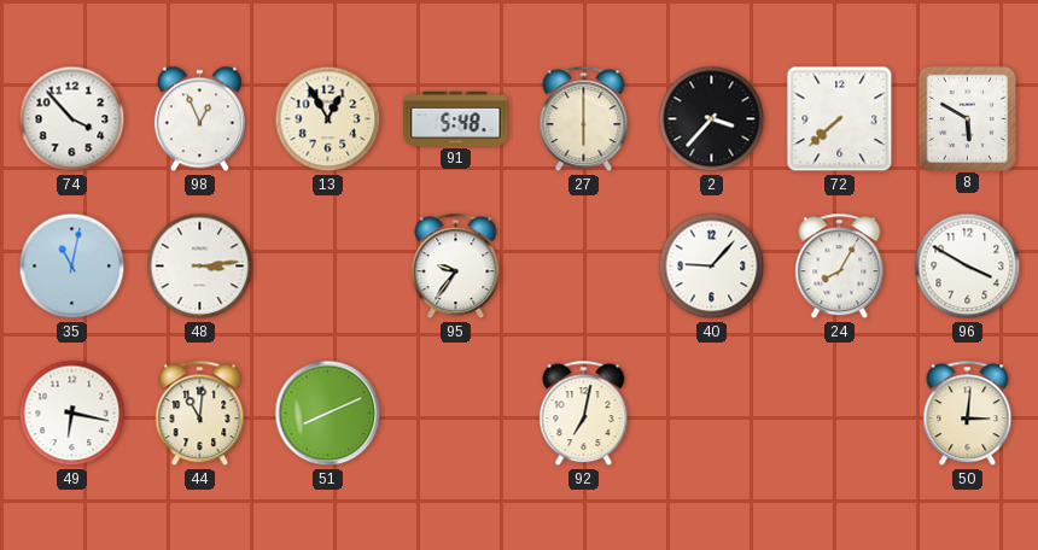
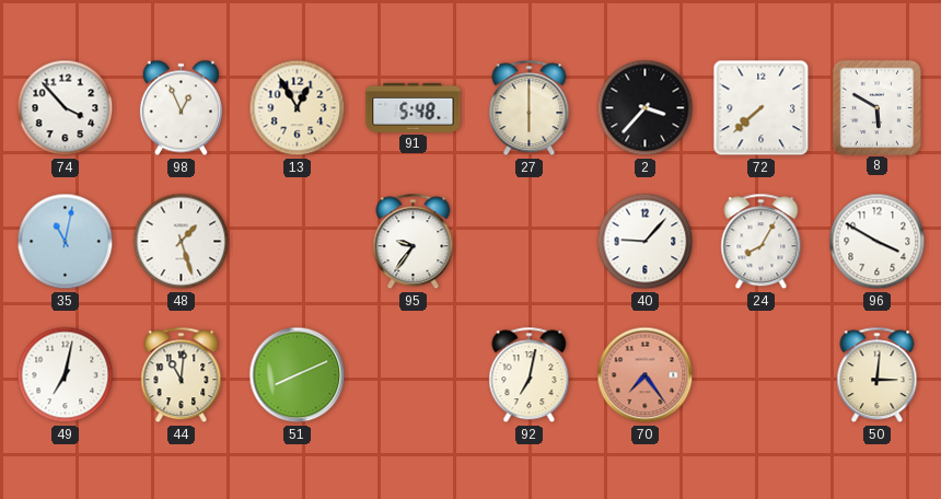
48: 3:14 -> 1:27
49: 6:17 -> 7:02
70: none -> 7:24
